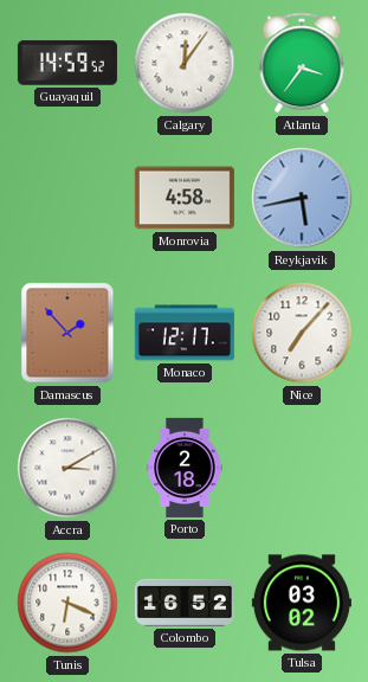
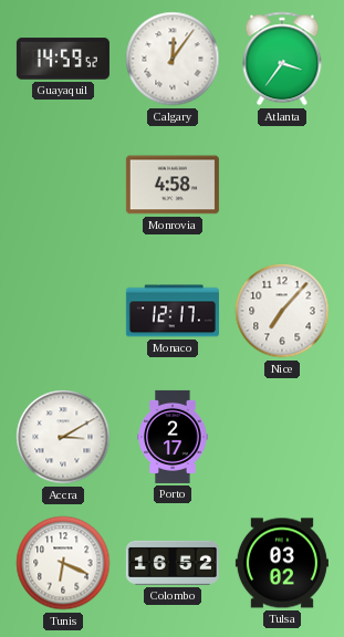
Reykjavik: 5:43 -> none
Damascus: 1:53 -> none
Porto: 2:18 -> 2:17
